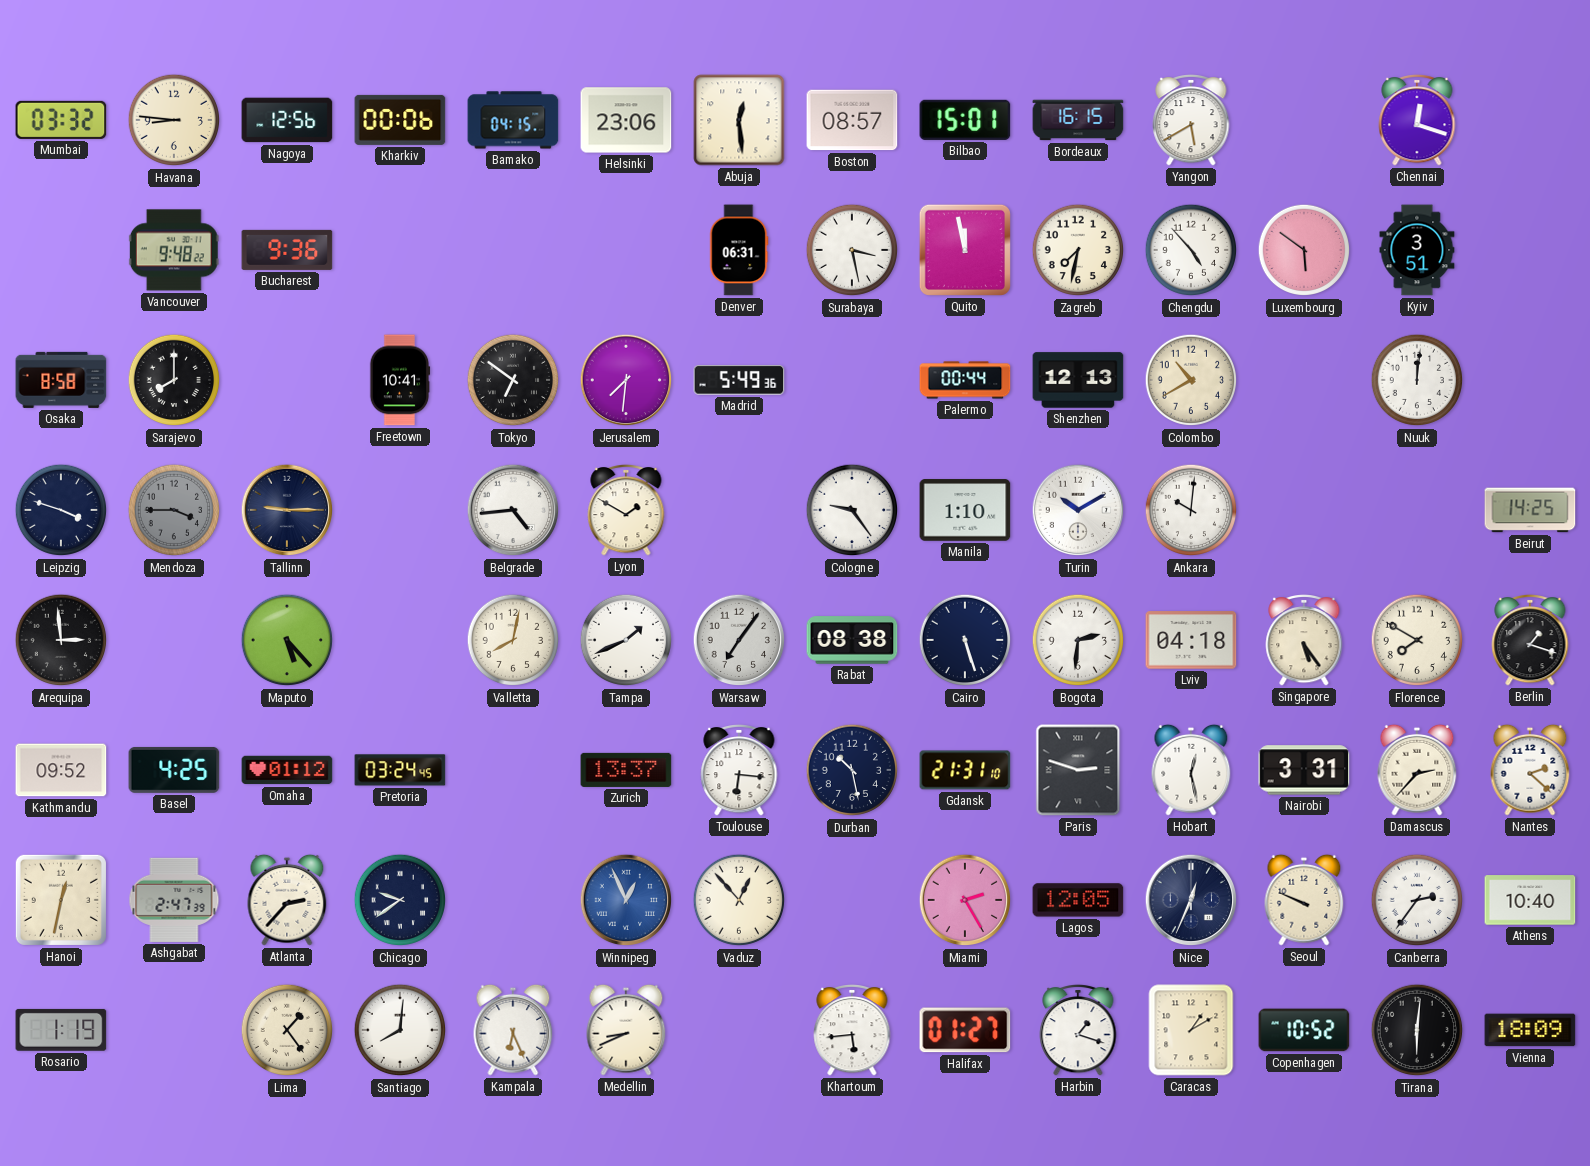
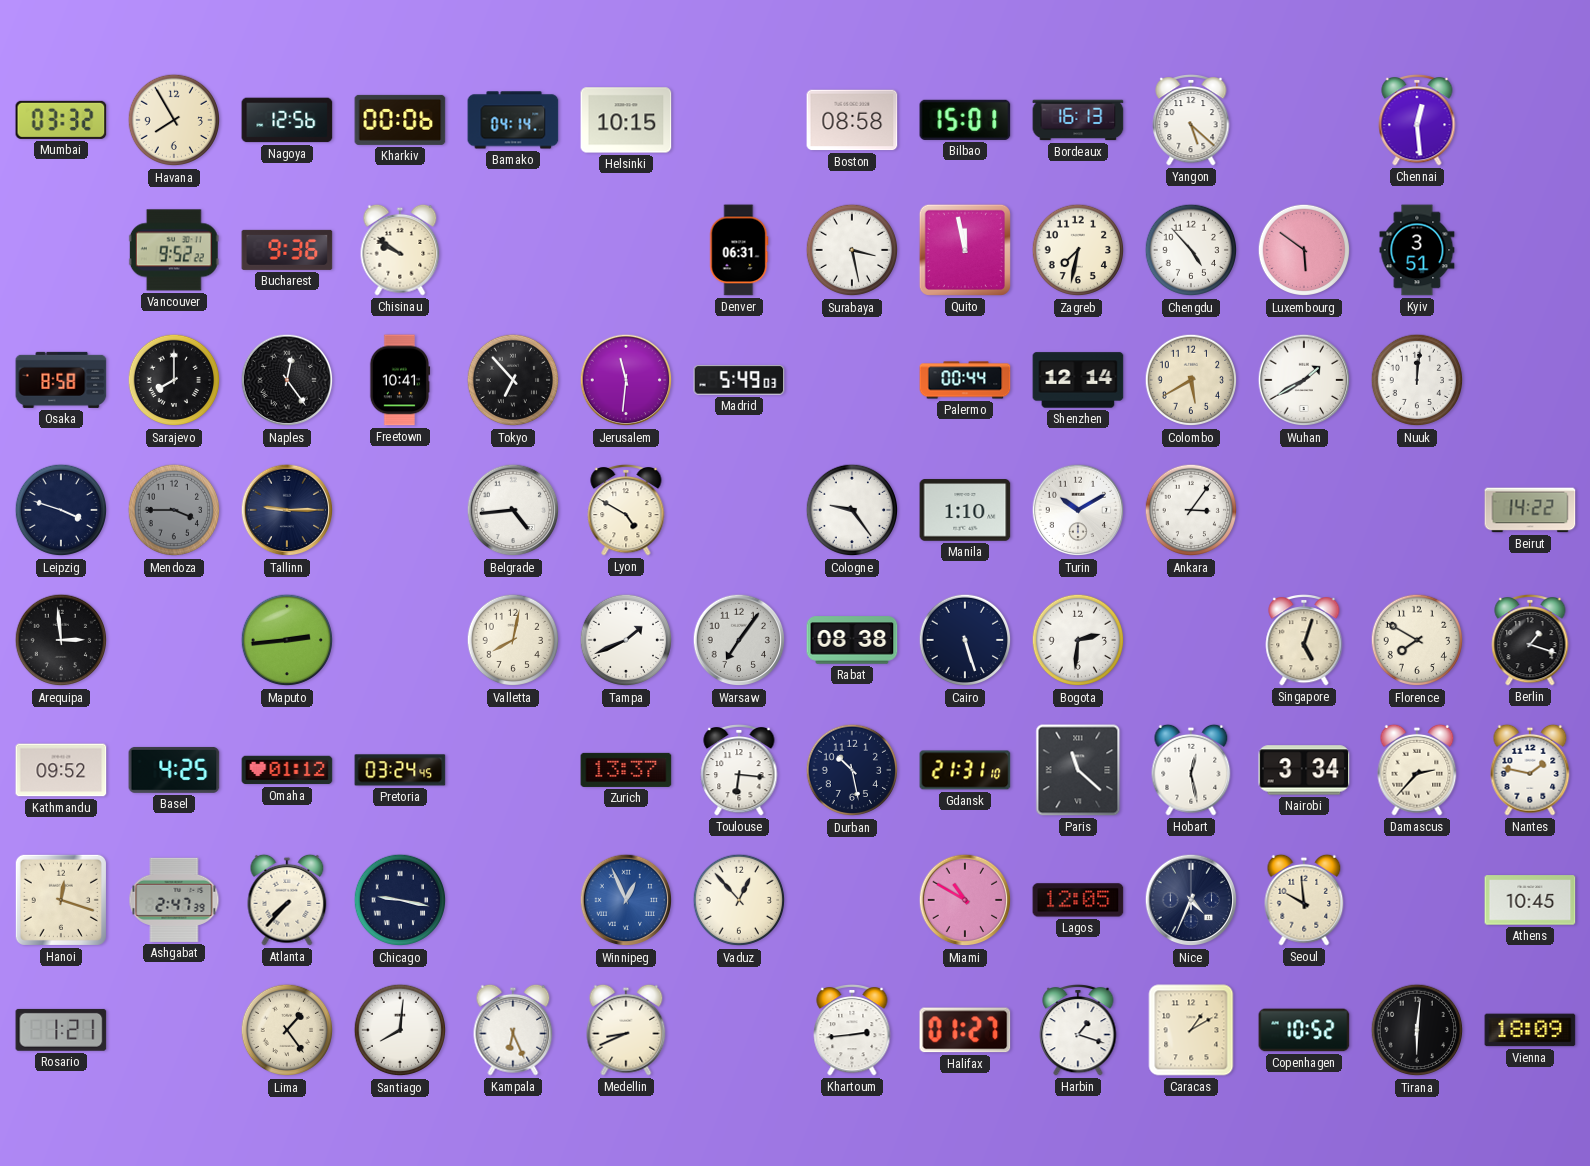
Havana: 8:46 -> 7:55
Bamako: 04:15 -> 04:14
Helsinki: 23:06 -> 10:15
Abuja: 12:29 -> none
Boston: 08:57 -> 08:58
Bordeaux: 16:15 -> 16:13
Yangon: 5:40 -> 5:22
Chennai: 12:18 -> 12:29
Vancouver: 9:48 -> 9:52
Chisinau: none -> 9:51
Naples: none -> 12:24
Tokyo: 6:51 -> 6:53
Jerusalem: 7:31 -> 11:31
Madrid: 5:49:36 -> 5:49:03
Shenzhen: 12:13 -> 12:14
Colombo: 10:40 -> 5:40
Wuhan: none -> 1:40
Lyon: 1:50 -> 4:50
Ankara: 10:01 -> 3:06
Beirut: 14:25 -> 14:22
Maputo: 5:23 -> 2:44
Lviv: 04:18 -> none
Singapore: 5:24 -> 5:03
Paris: 2:48 -> 11:22
Nairobi: 3:31 -> 3:34
Nantes: 2:22 -> 1:47
Hanoi: 12:32 -> 12:18
Atlanta: 2:37 -> 7:37
Chicago: 9:39 -> 9:17
Miami: 2:25 -> 10:50
Nice: 12:34 -> 4:34
Seoul: 9:49 -> 9:59
Canberra: 2:36 -> none
Athens: 10:40 -> 10:45
Rosario: 1:19 -> 1:21
Khartoum: 5:44 -> 2:44
